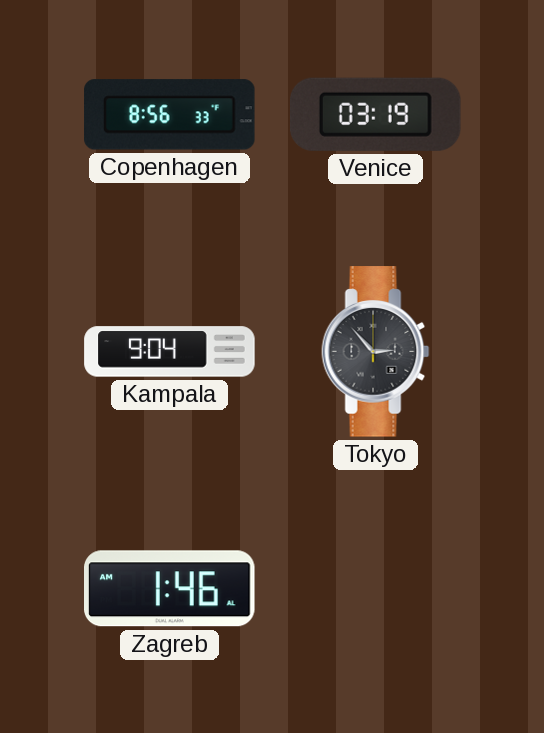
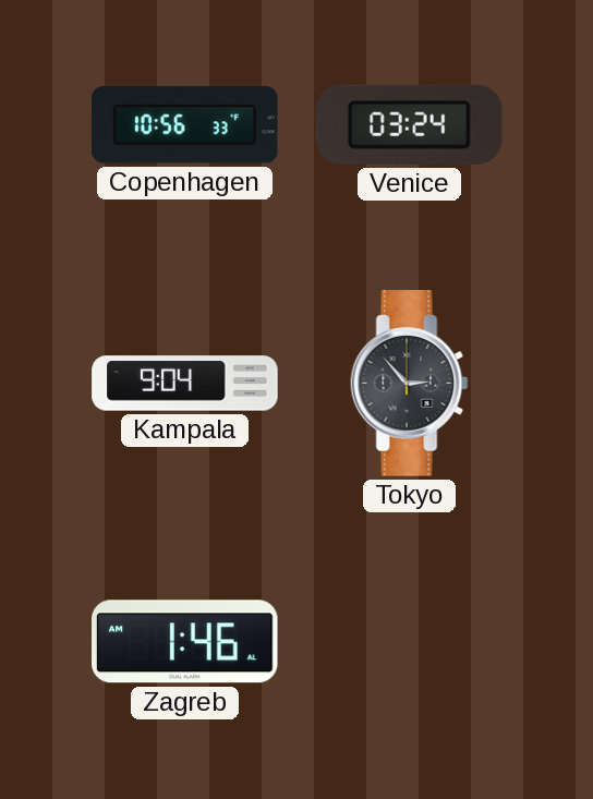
Copenhagen: 8:56 -> 10:56
Venice: 03:19 -> 03:24
